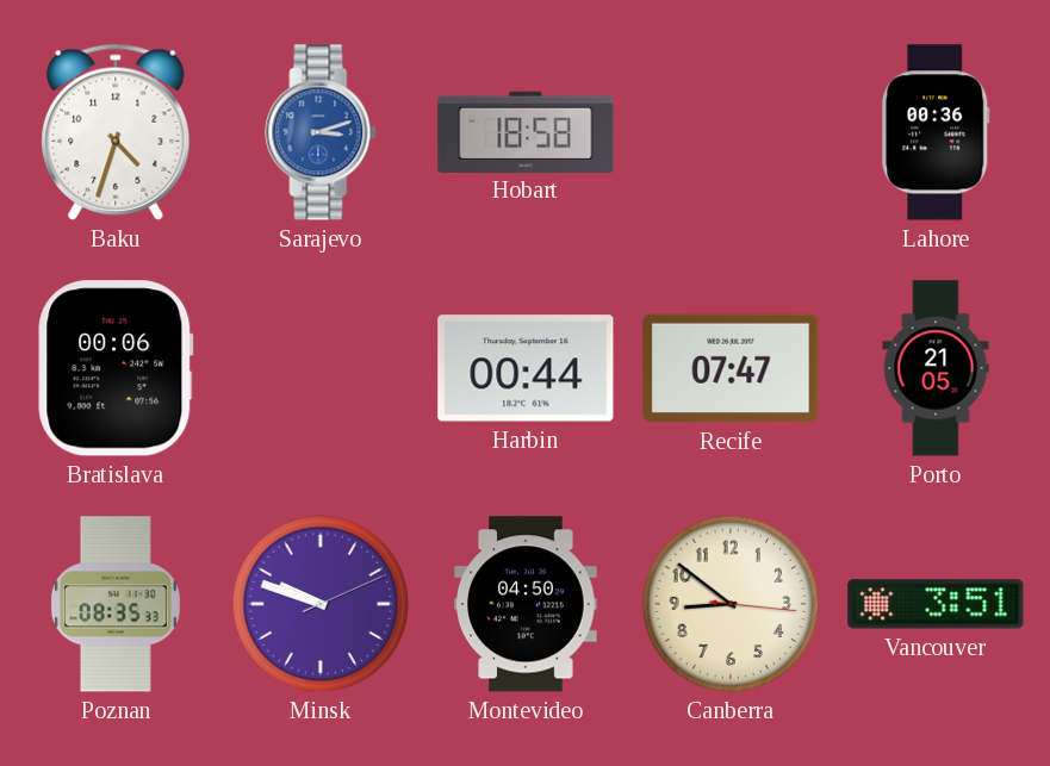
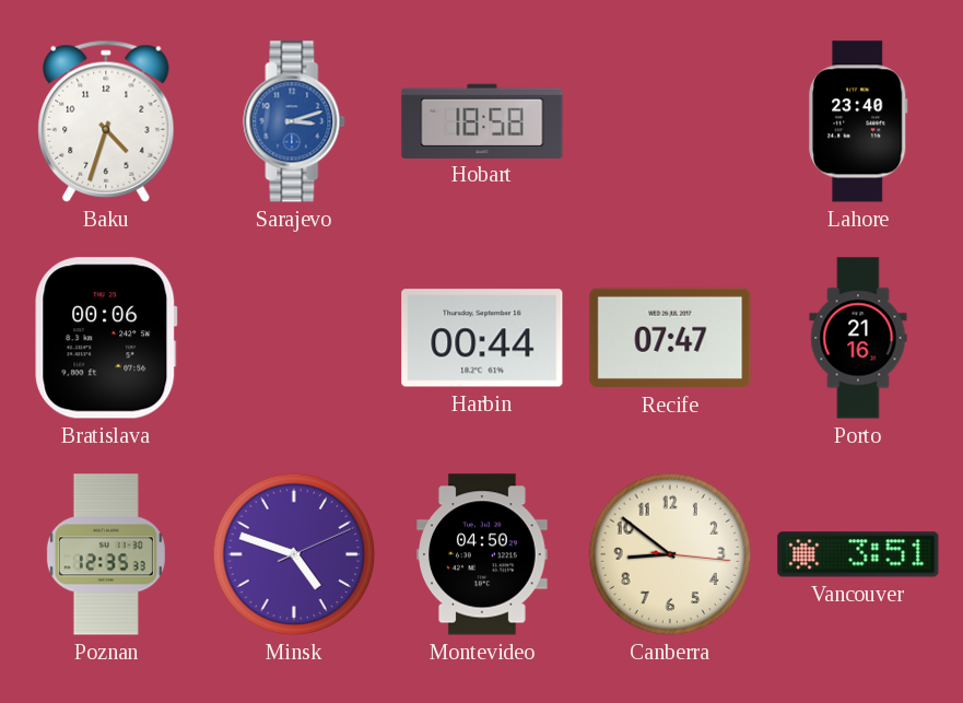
Lahore: 00:36 -> 23:40
Porto: 21:05 -> 21:16
Poznan: 08:35 -> 12:35
Minsk: 9:48 -> 4:48
